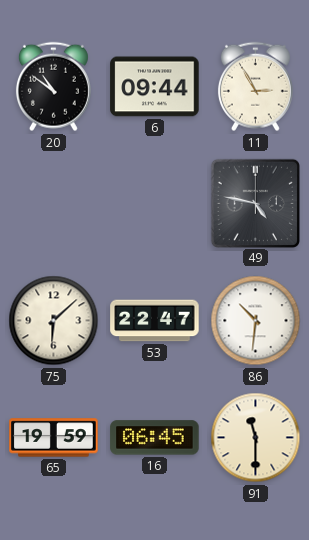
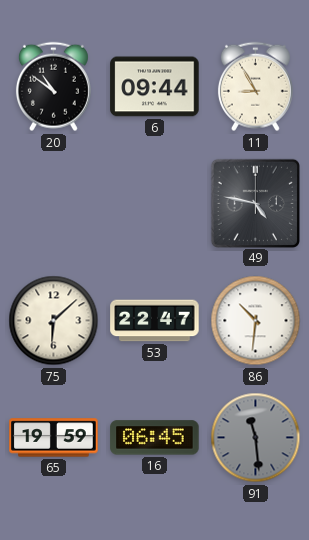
11: 2:55 -> 8:55
91: 11:30 -> 11:29
91 dial: cream -> grey
